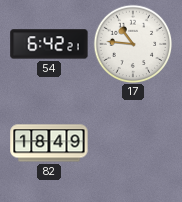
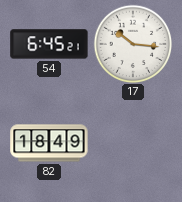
54: 6:42 -> 6:45
17: 10:46 -> 10:16
